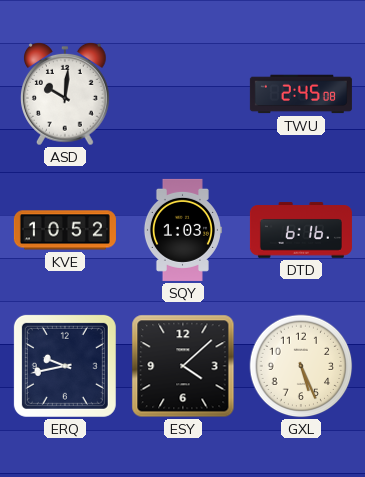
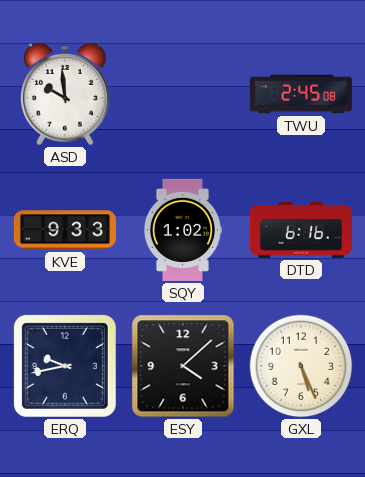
ASD: 10:01 -> 9:59
KVE: 10:52 -> 9:33
SQY: 1:03 -> 1:02
